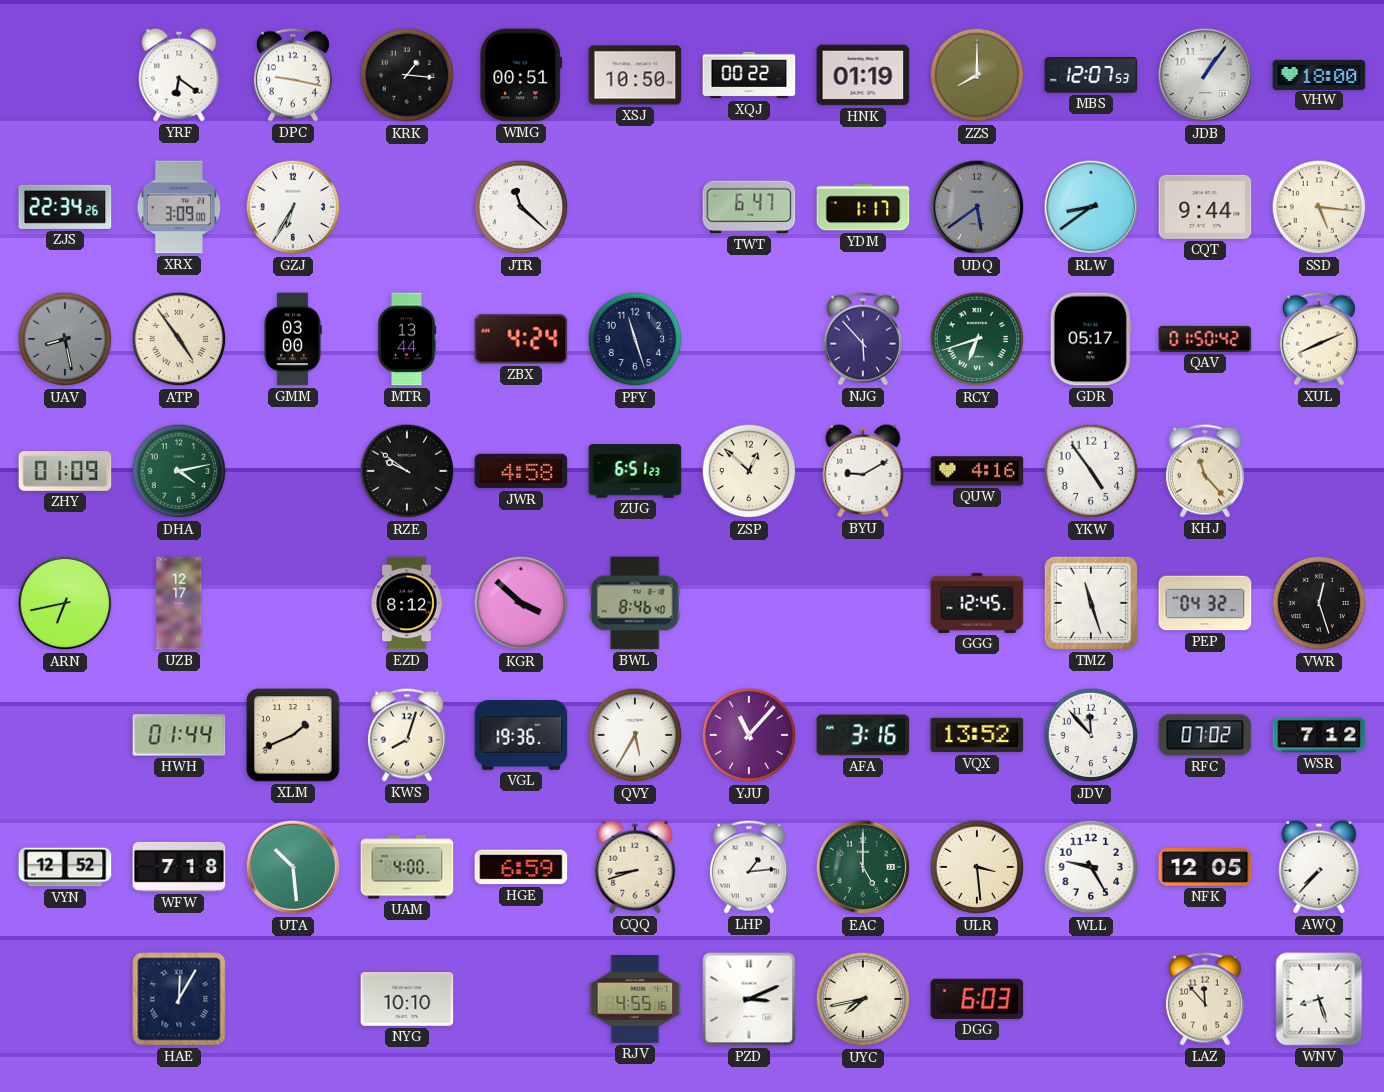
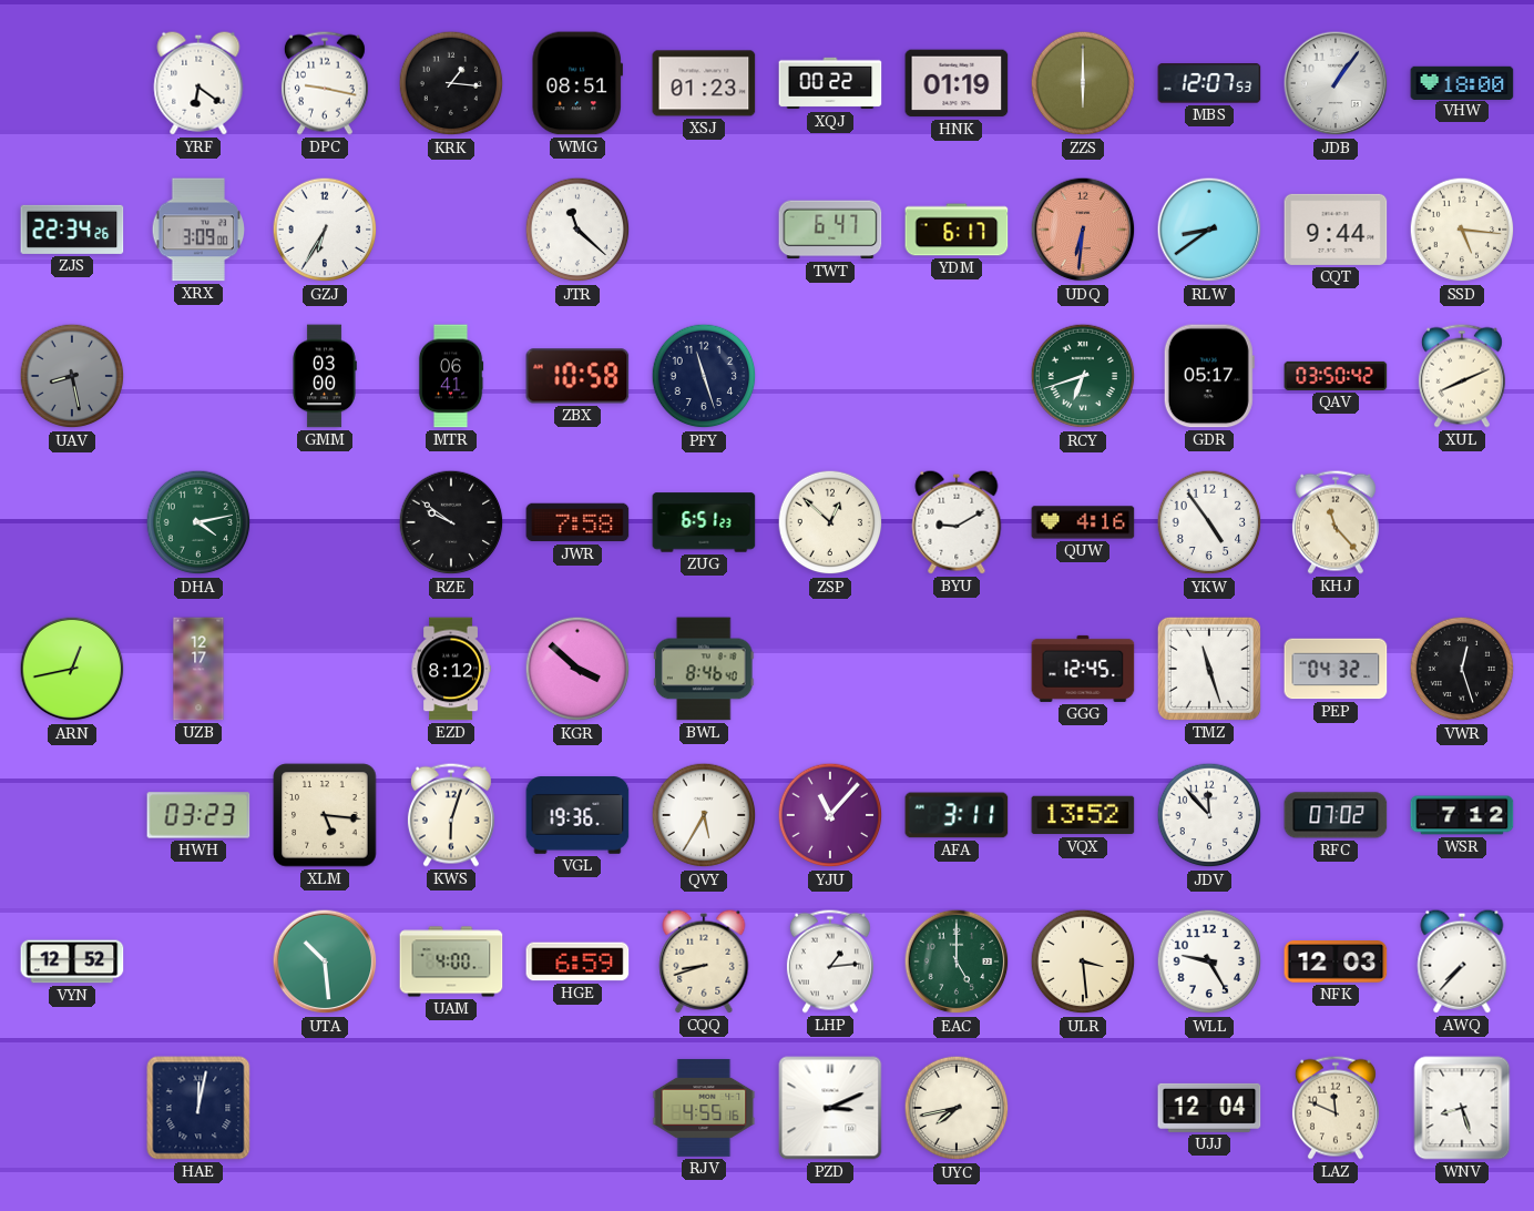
WMG: 00:51 -> 08:51
XSJ: 10:50 -> 01:23
ZZS: 8:00 -> 6:00
YDM: 1:17 -> 6:17
UDQ: 5:39 -> 6:31
UDQ dial: grey -> salmon
ATP: 4:54 -> none
MTR: 13:44 -> 06:41
ZBX: 4:24 -> 10:58
NJG: 5:53 -> none
QAV: 01:50 -> 03:50
ZHY: 01:09 -> none
JWR: 4:58 -> 7:58
ARN: 6:43 -> 12:43
HWH: 01:44 -> 03:23
XLM: 1:41 -> 5:16
KWS: 8:03 -> 6:03
AFA: 3:16 -> 3:11
WFW: 7:18 -> none
NFK: 12:05 -> 12:03
HAE: 12:05 -> 12:02
NYG: 10:10 -> none
DGG: 6:03 -> none
UJJ: none -> 12:04
LAZ: 11:53 -> 11:49
